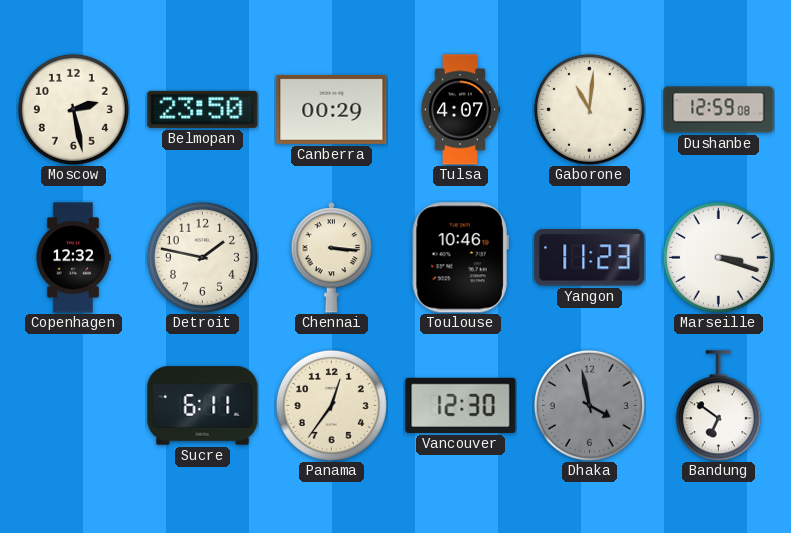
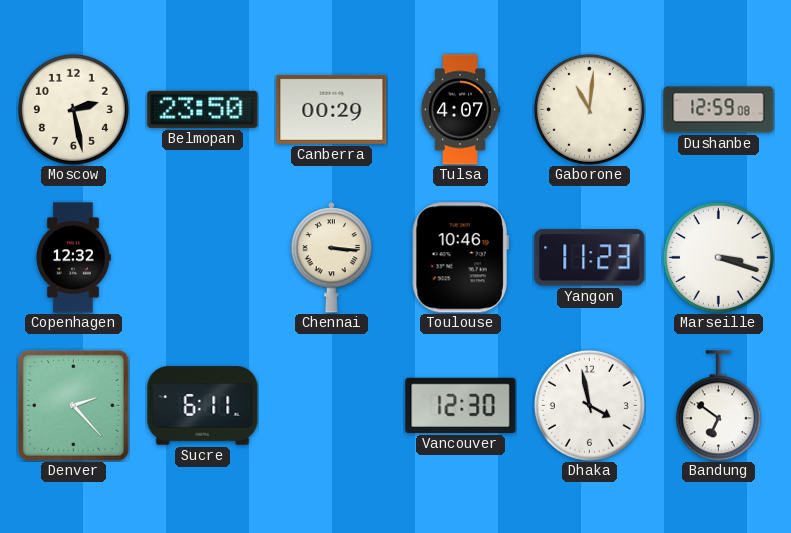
Detroit: 1:47 -> none
Denver: none -> 2:23
Panama: 12:36 -> none
Dhaka dial: grey -> white
